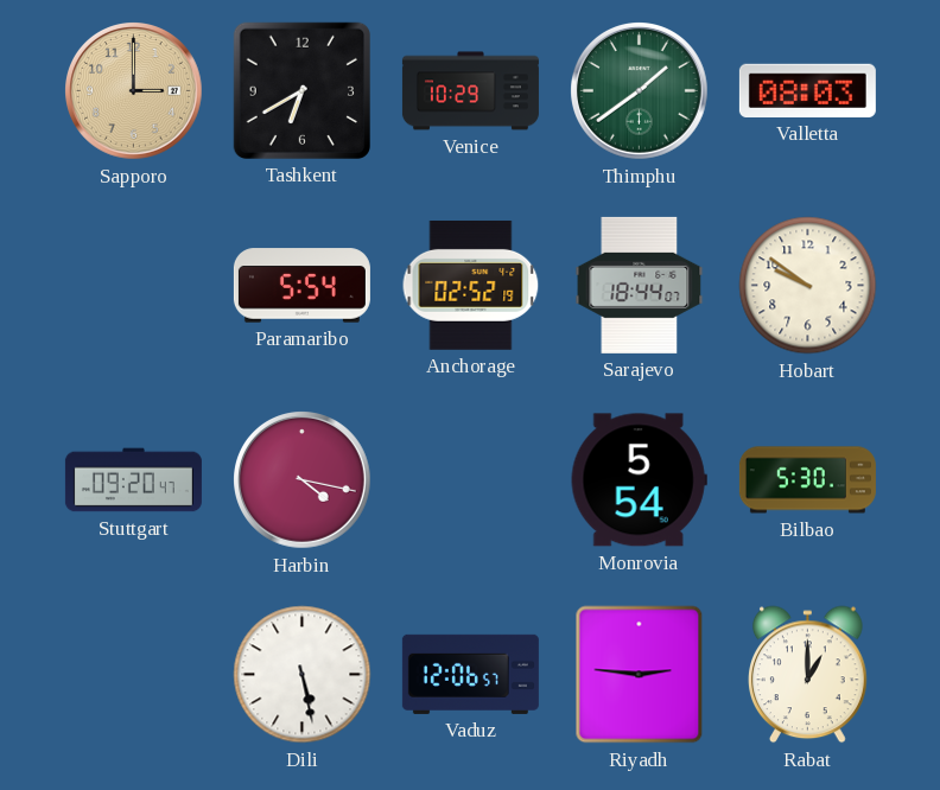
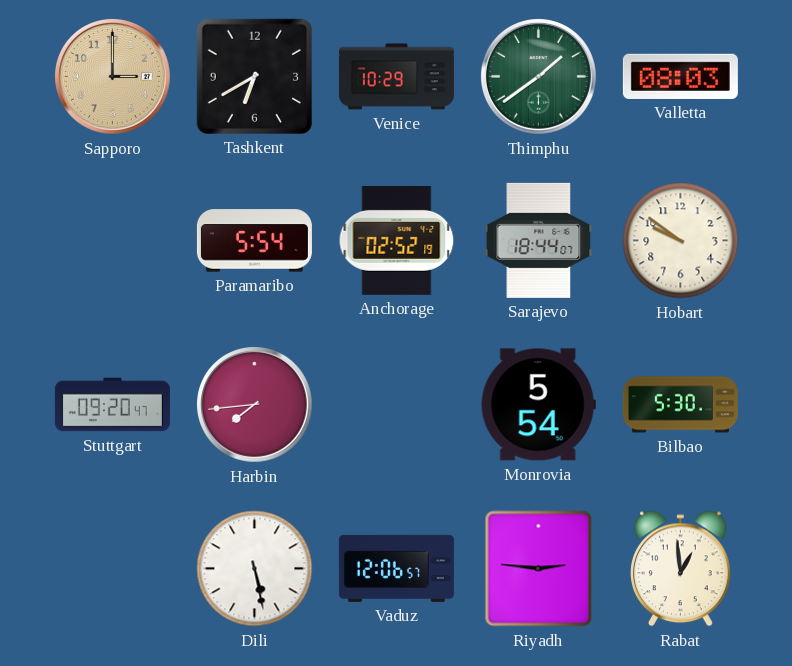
Harbin: 4:17 -> 7:44
Rabat: 1:00 -> 12:59
